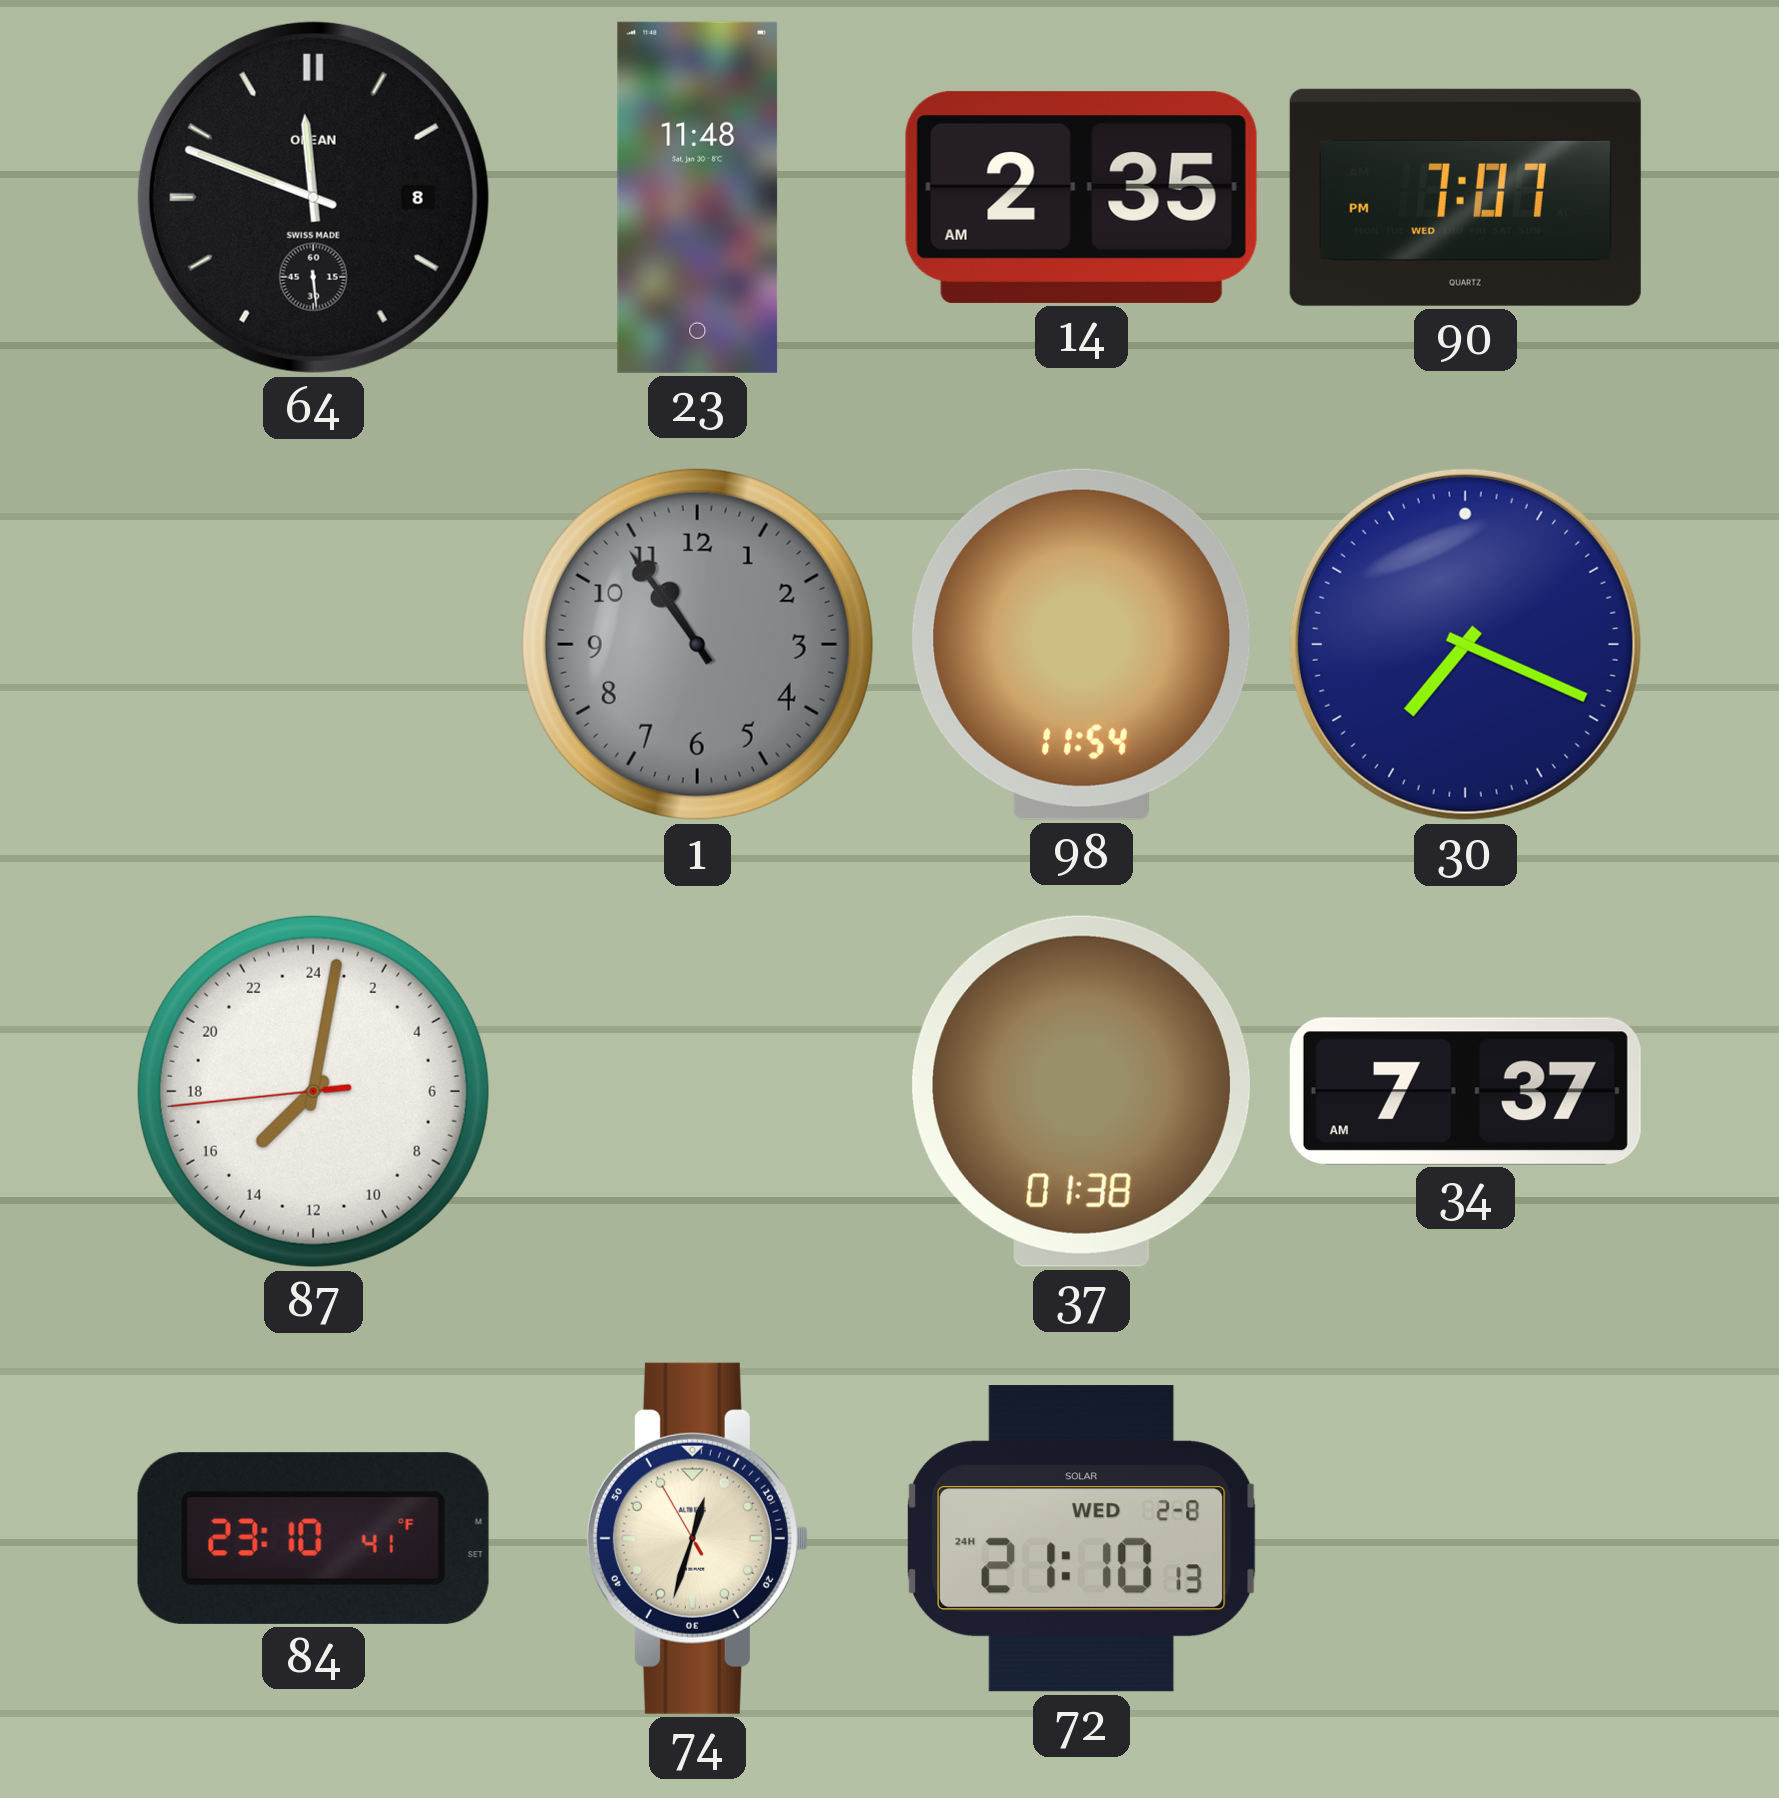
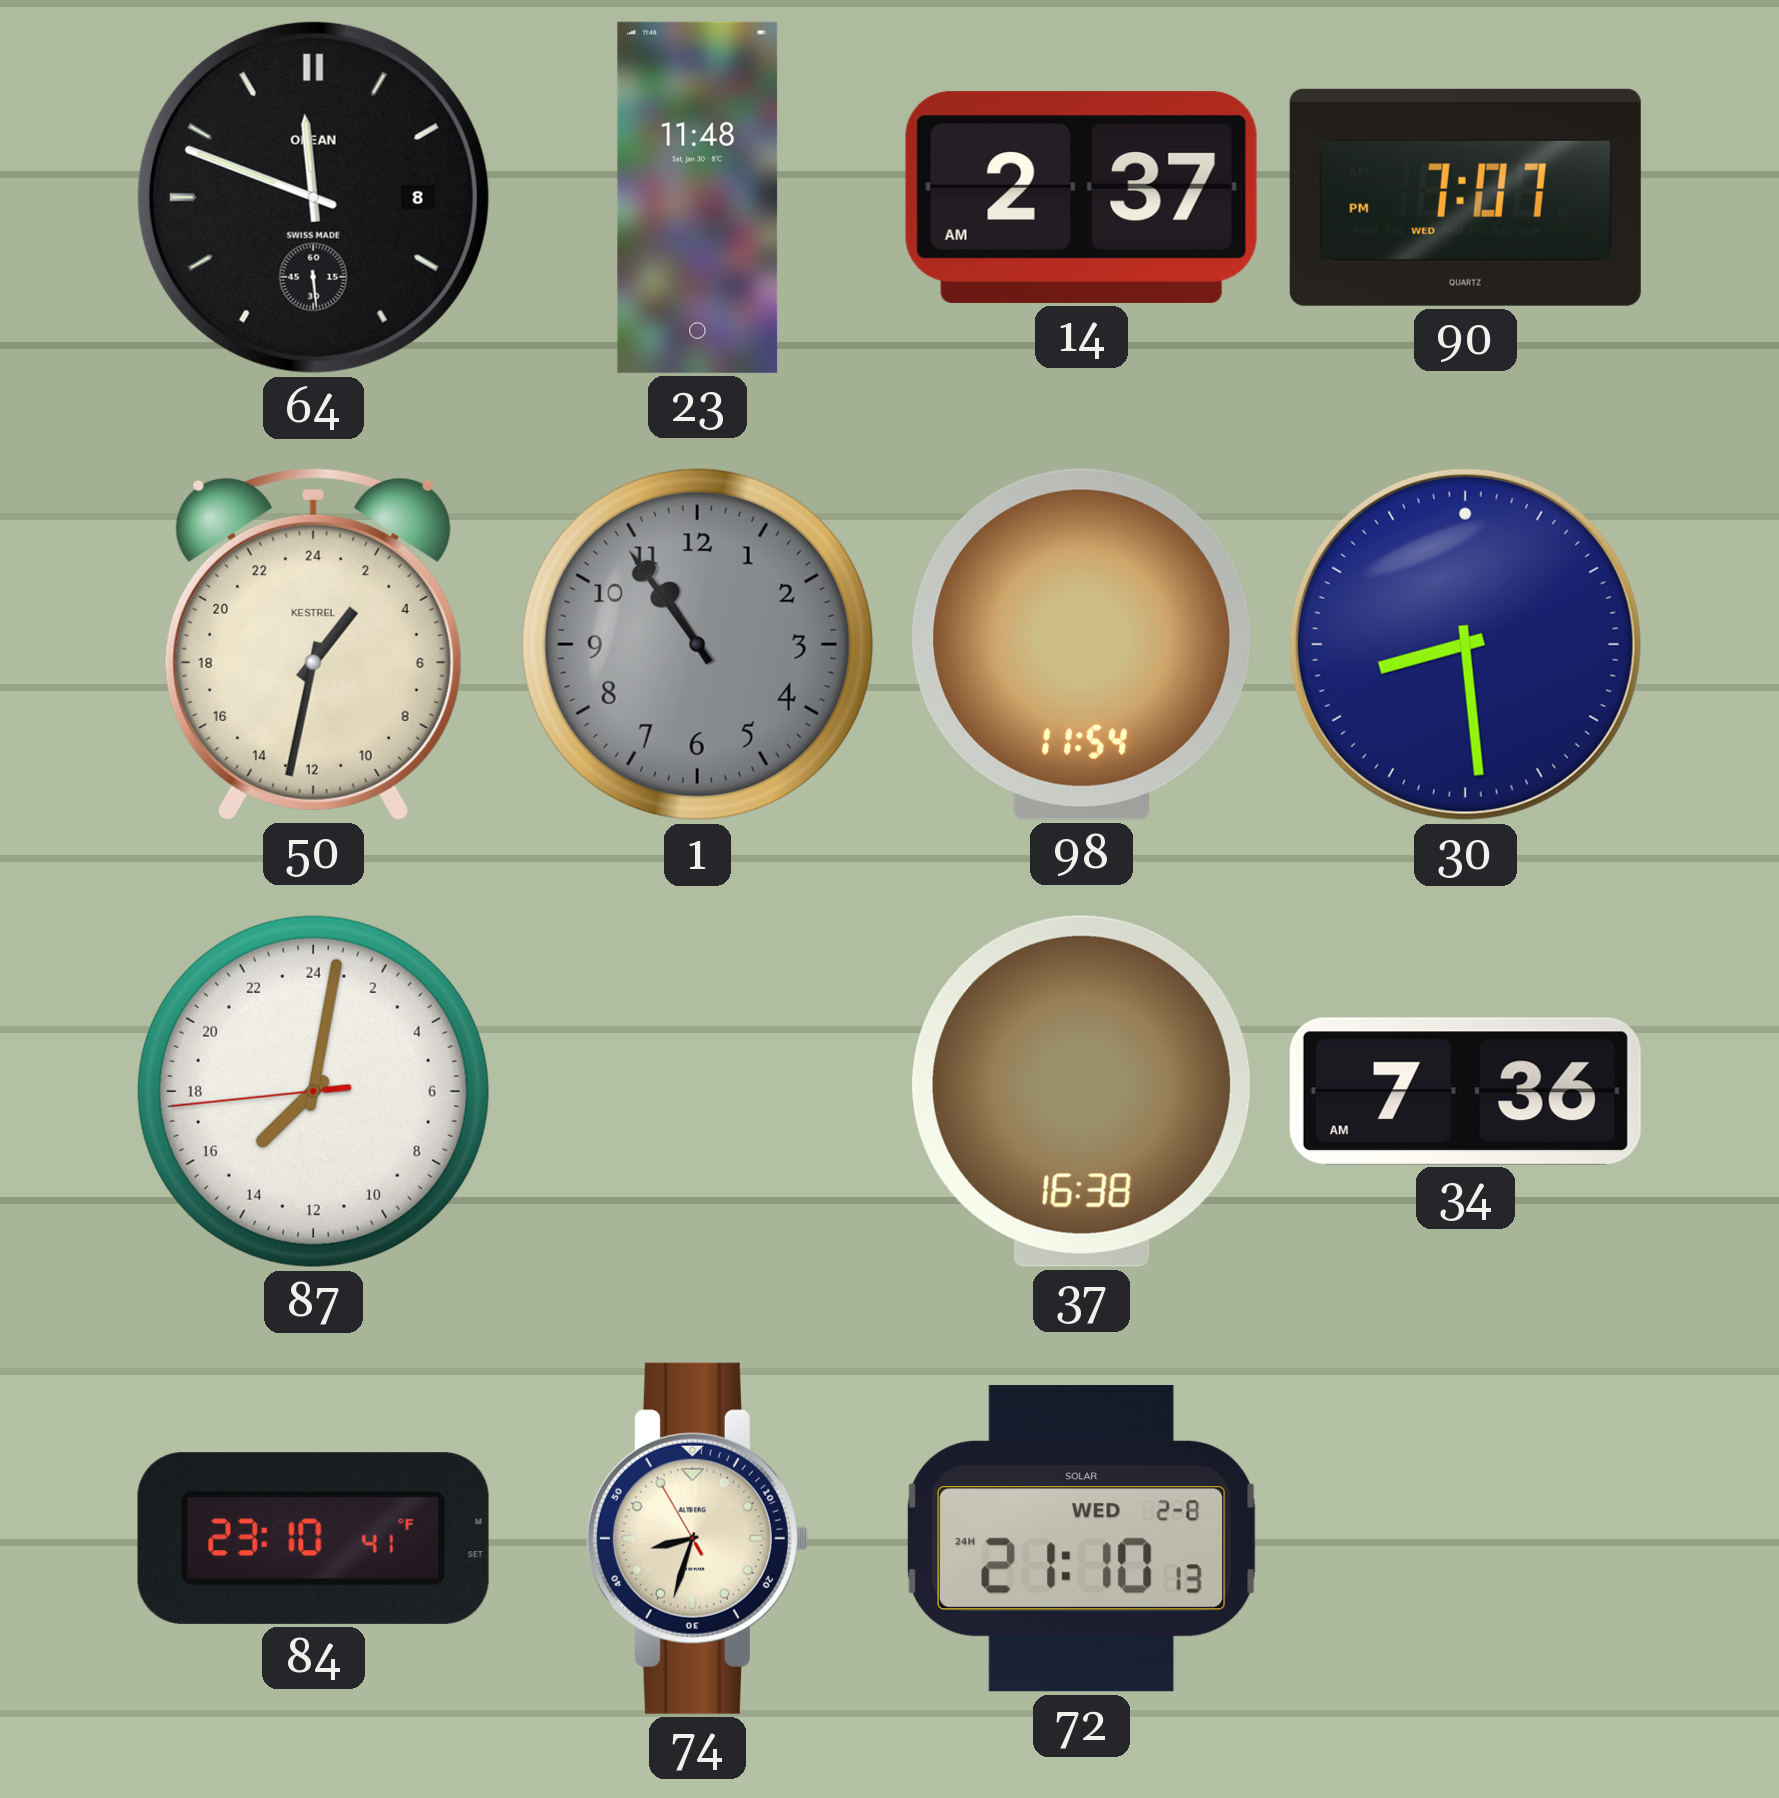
14: 2:35 -> 2:37
50: none -> 2:32
30: 7:19 -> 8:29
37: 01:38 -> 16:38
34: 7:37 -> 7:36
74: 12:32 -> 8:32
